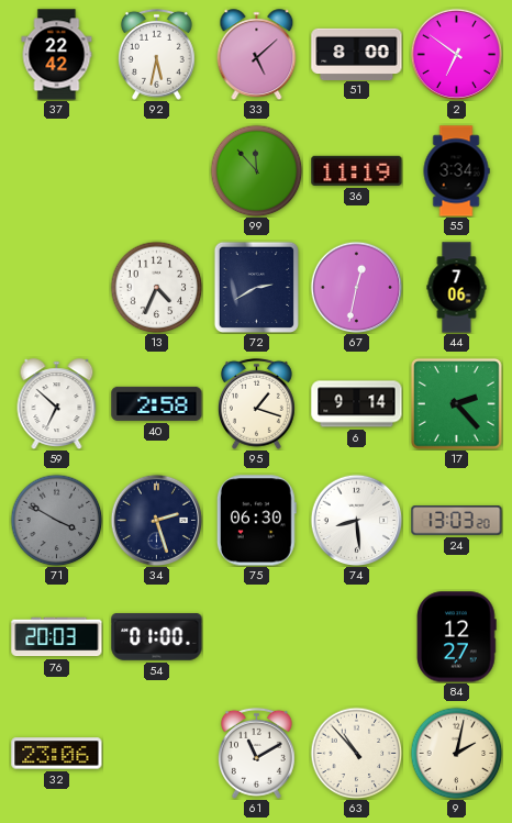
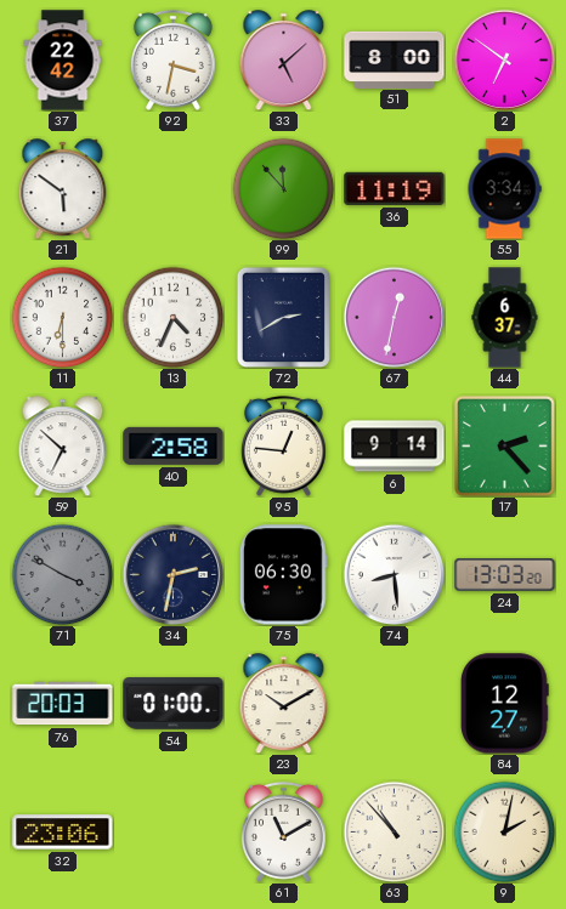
92: 5:32 -> 3:32
21: none -> 5:51
11: none -> 6:30
44: 7:06 -> 6:37
95: 1:18 -> 12:46
34: 2:27 -> 2:32
23: none -> 10:10
